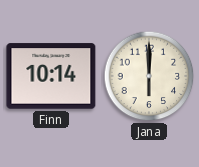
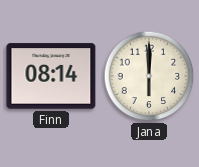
Finn: 10:14 -> 08:14
